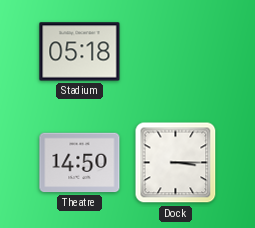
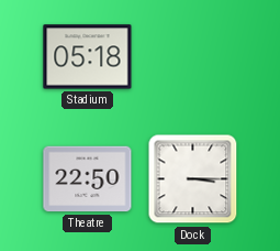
Theatre: 14:50 -> 22:50
